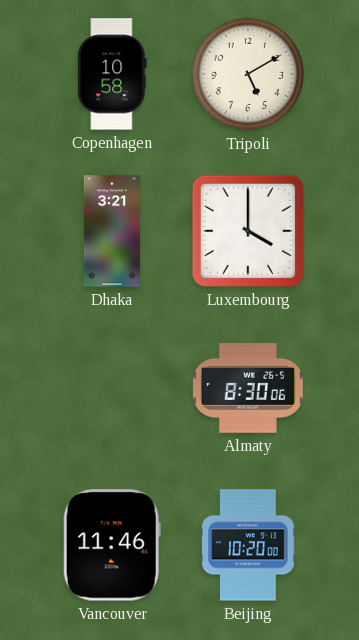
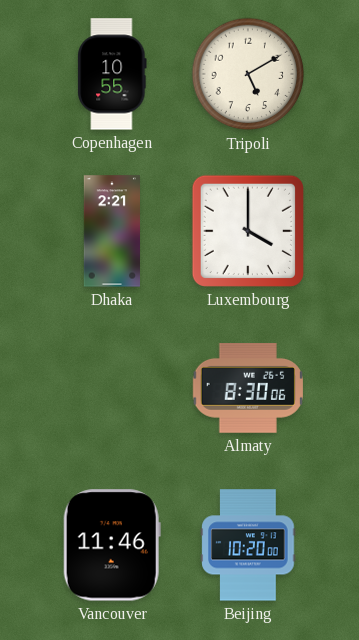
Copenhagen: 10:58 -> 10:55
Dhaka: 3:21 -> 2:21
